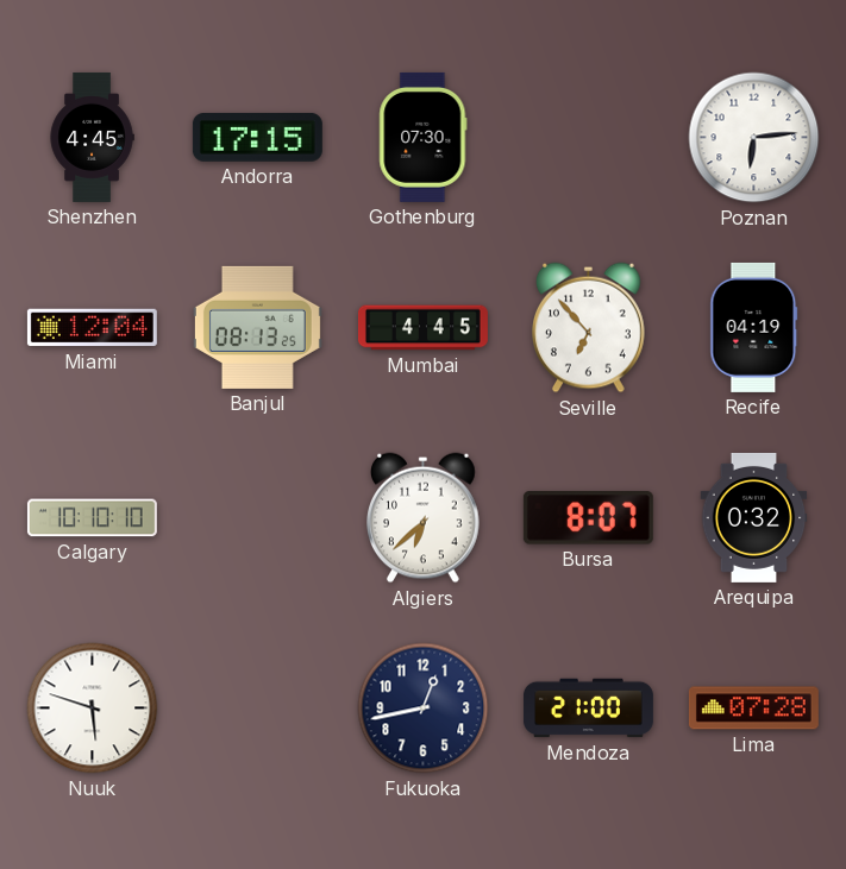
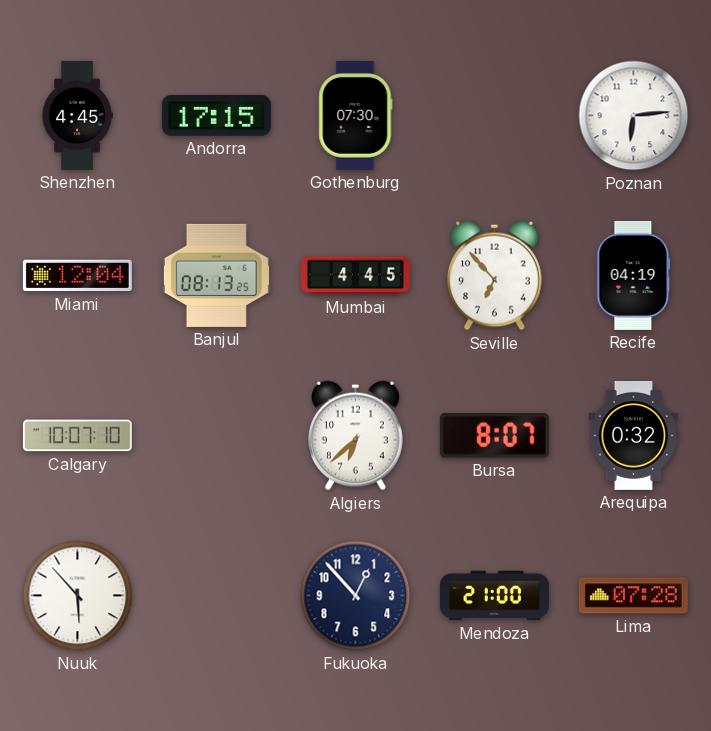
Calgary: 10:10 -> 10:07
Nuuk: 5:48 -> 5:53
Fukuoka: 12:43 -> 12:53
